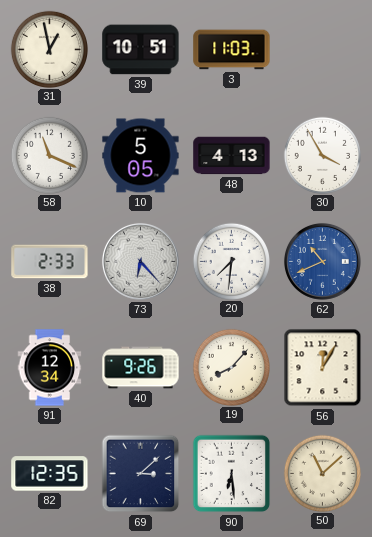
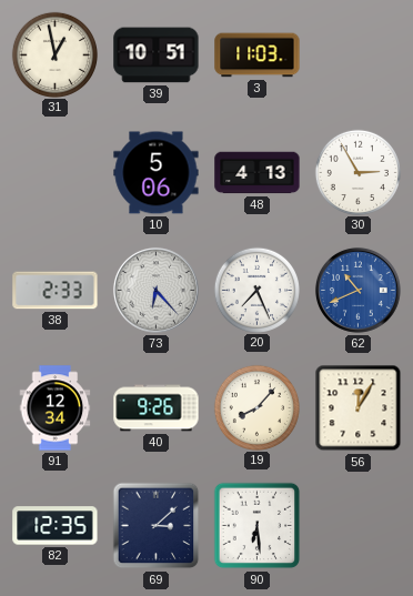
58: 11:19 -> none
10: 5:05 -> 5:06
30: 3:55 -> 2:55
20: 7:31 -> 7:26
50: 11:08 -> none
